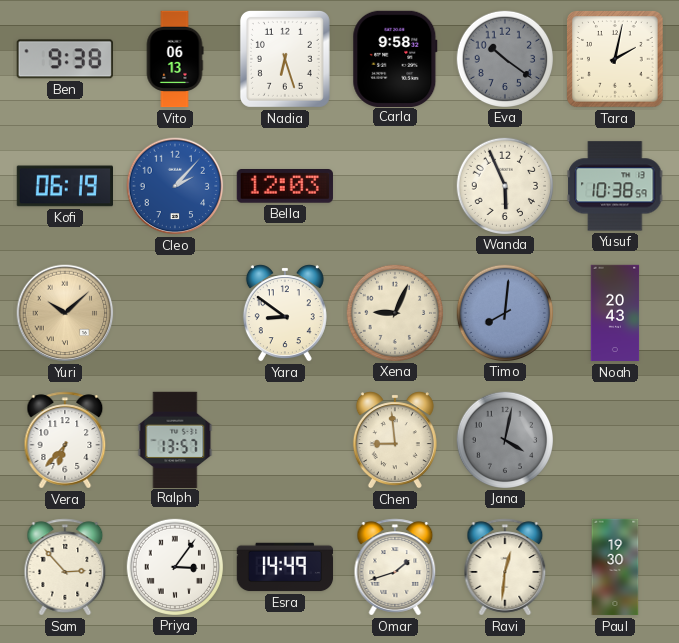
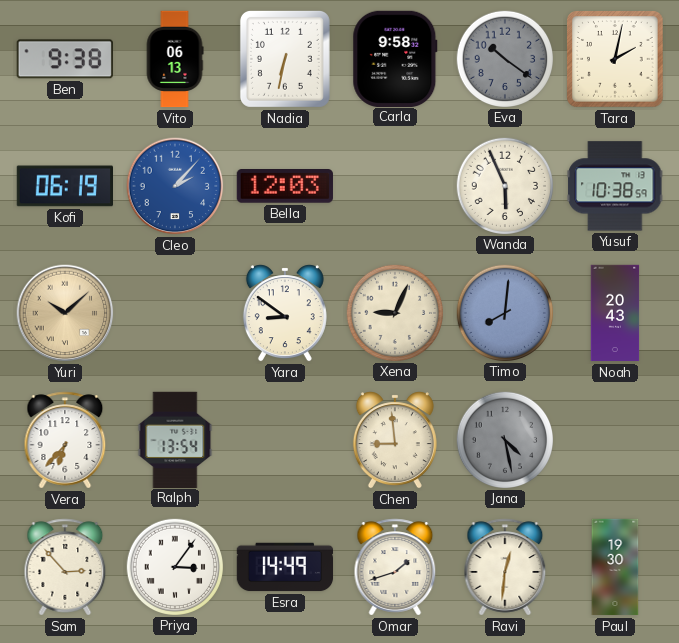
Nadia: 6:27 -> 6:32
Ralph: 13:57 -> 13:54
Jana: 4:02 -> 4:28
